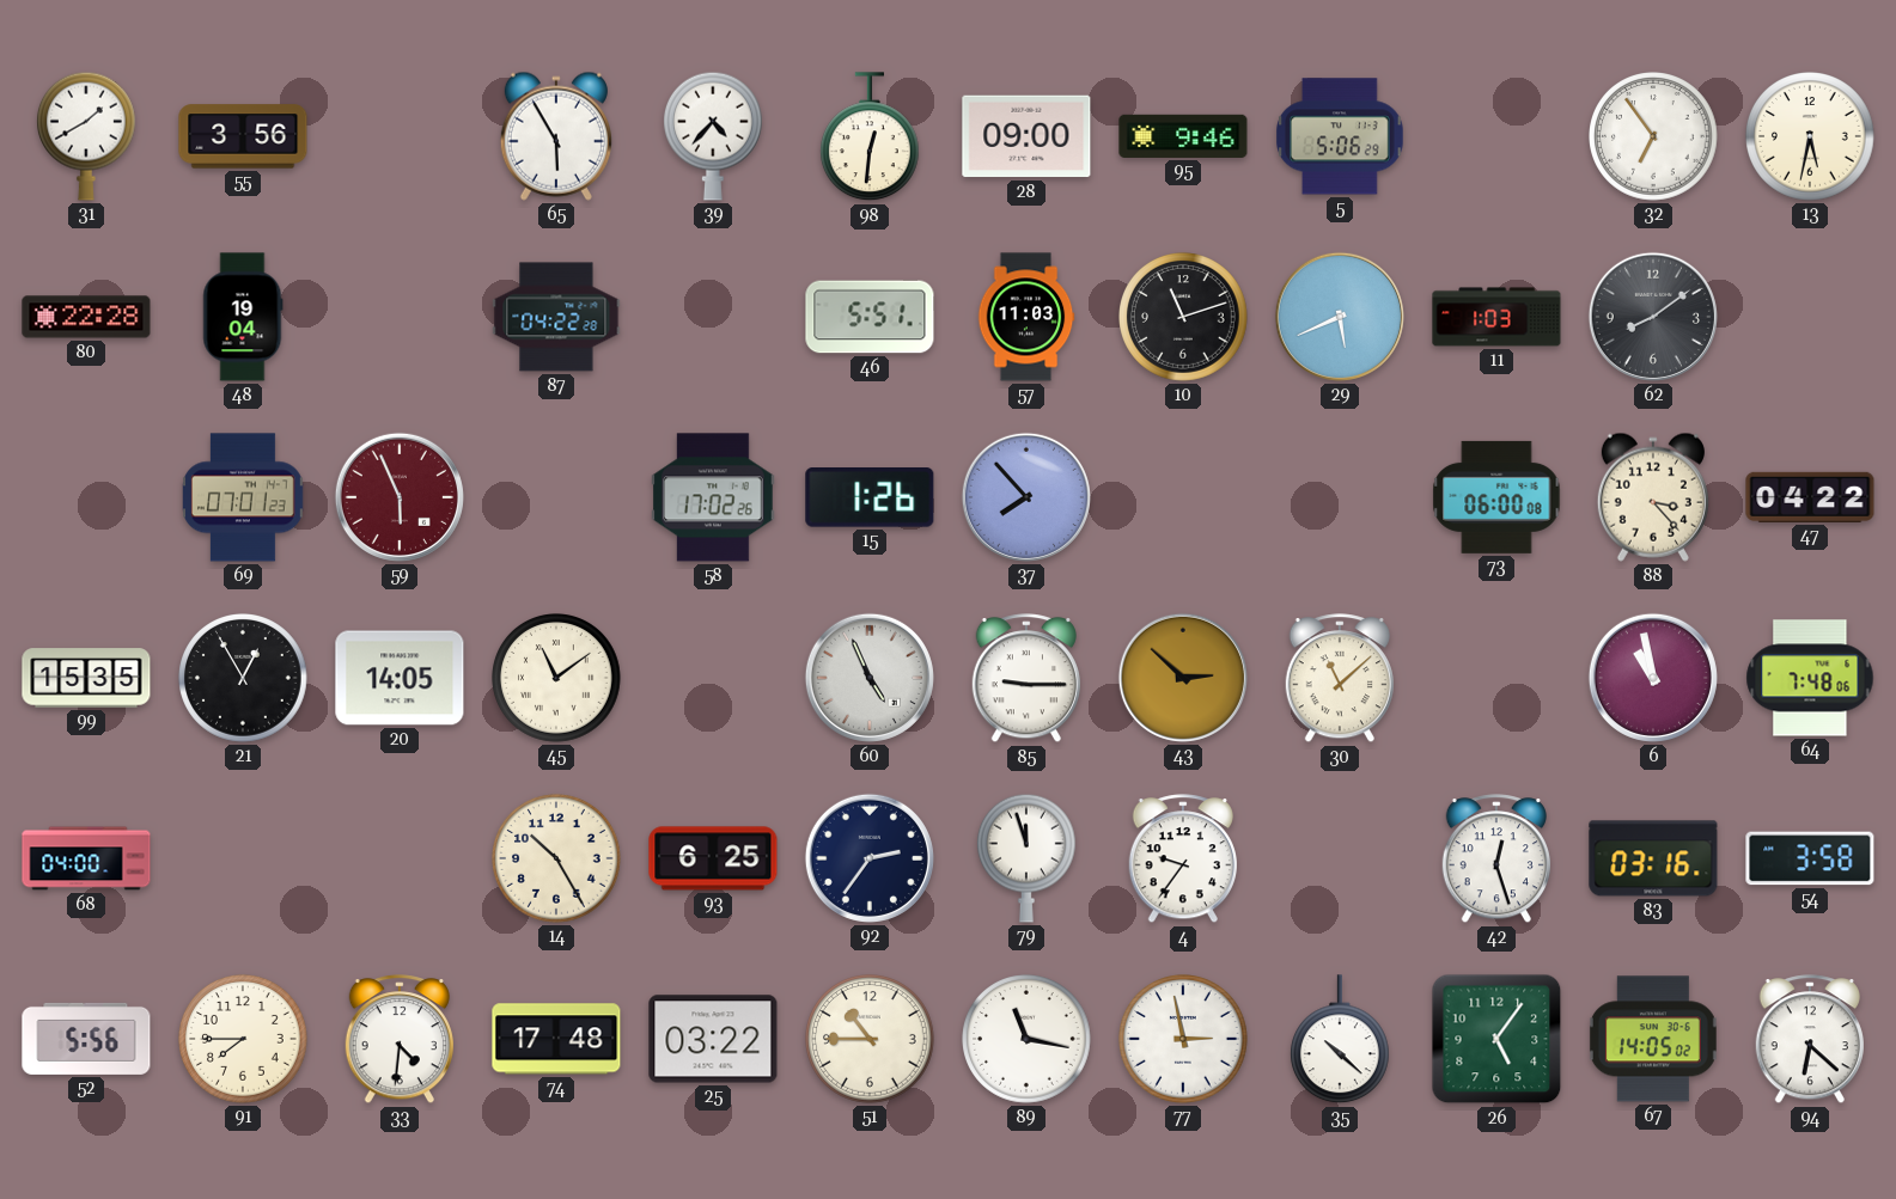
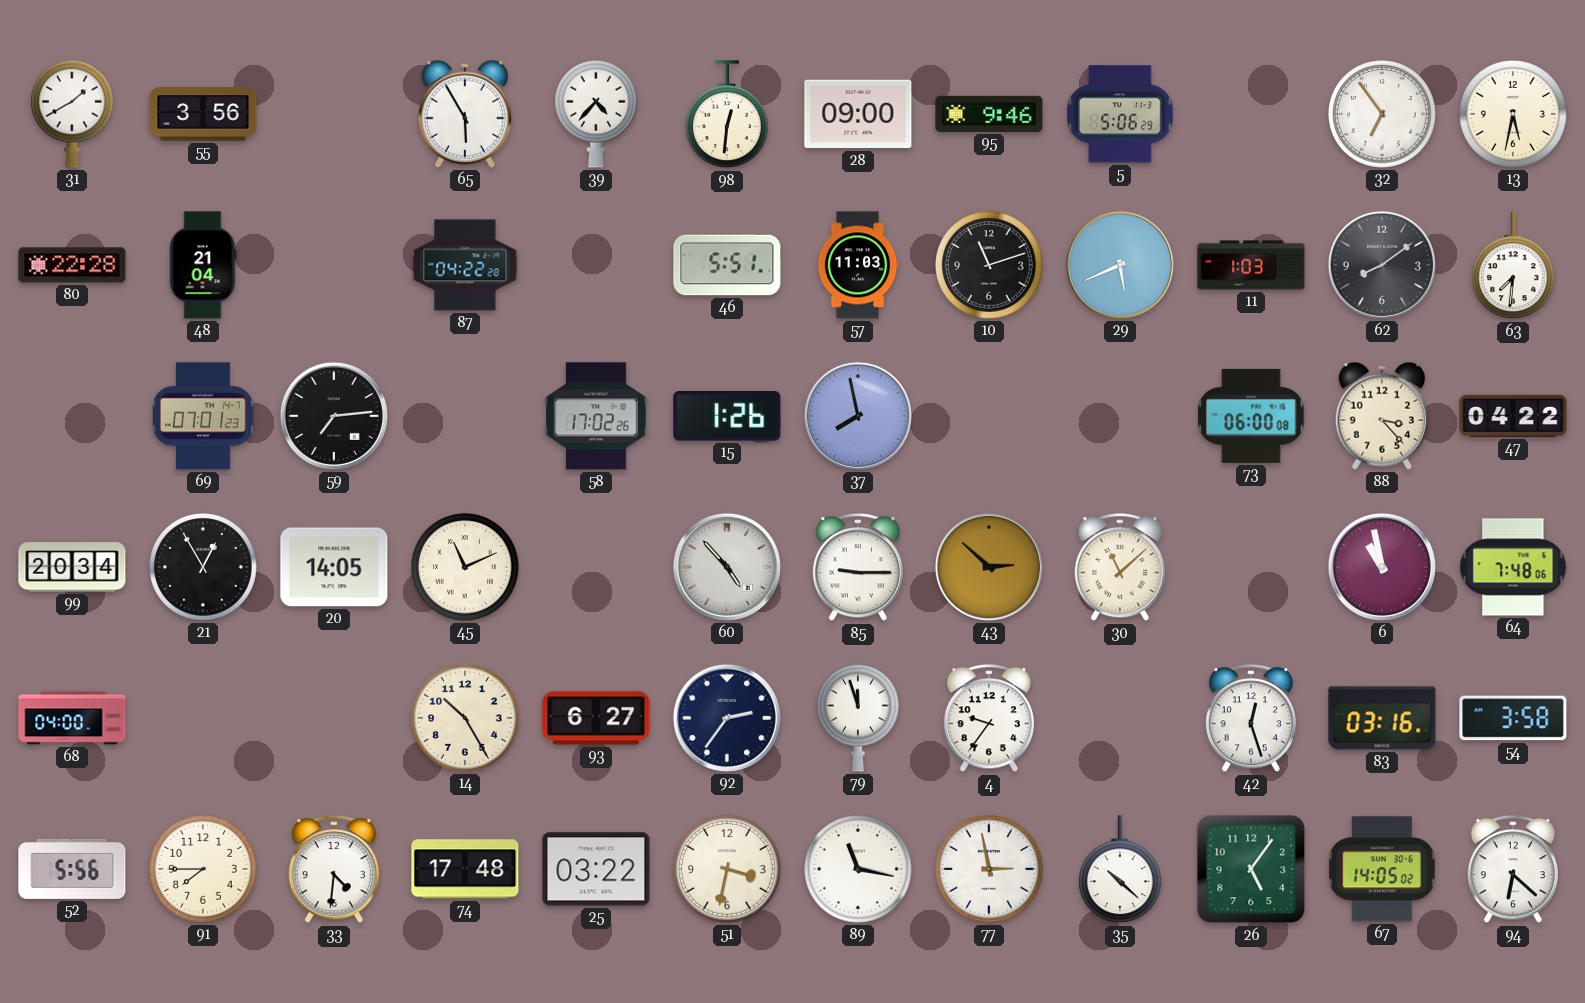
48: 19:04 -> 21:04
63: none -> 7:31
59: 5:56 -> 7:14
59 dial: burgundy -> black
37: 7:53 -> 7:58
99: 15:35 -> 20:34
45: 11:09 -> 11:11
60: 4:56 -> 4:53
93: 6:25 -> 6:27
51: 10:45 -> 3:32
